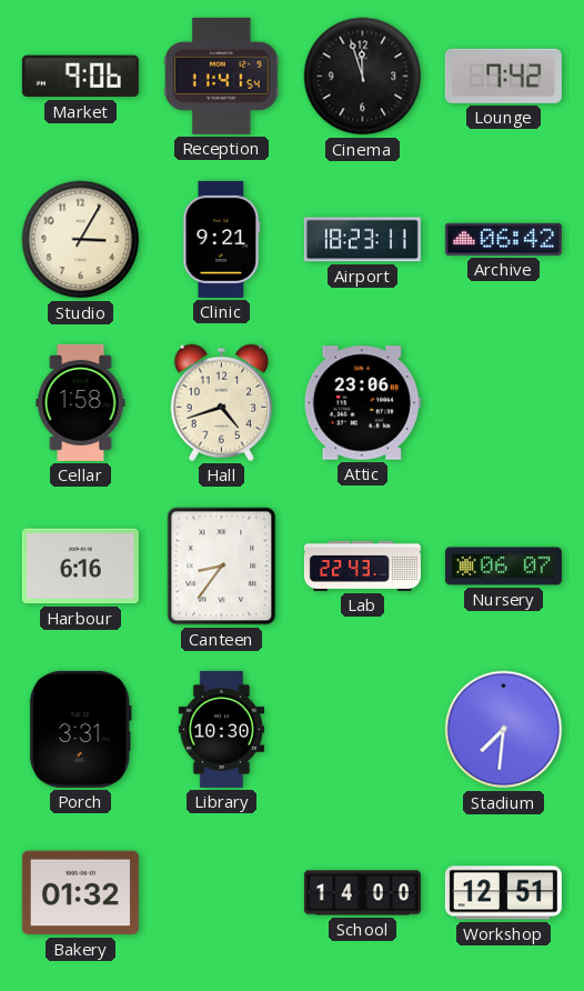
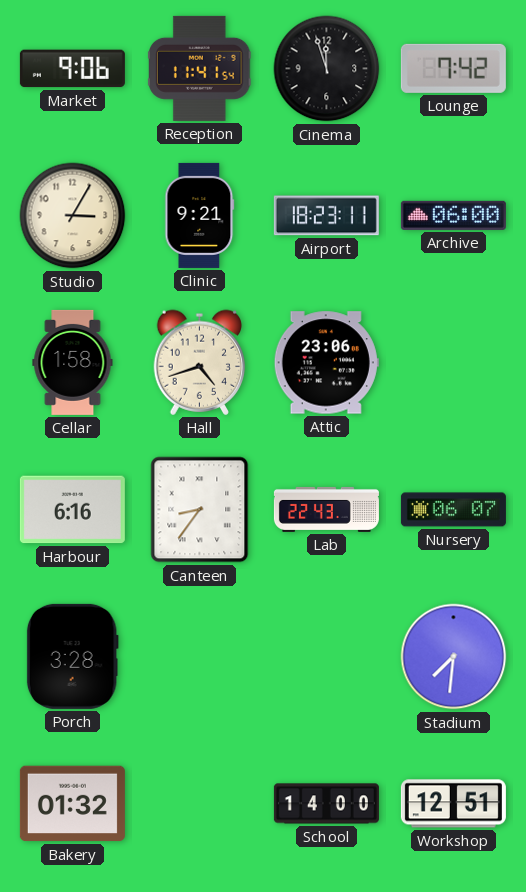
Archive: 06:42 -> 06:00
Porch: 3:31 -> 3:28
Library: 10:30 -> none
